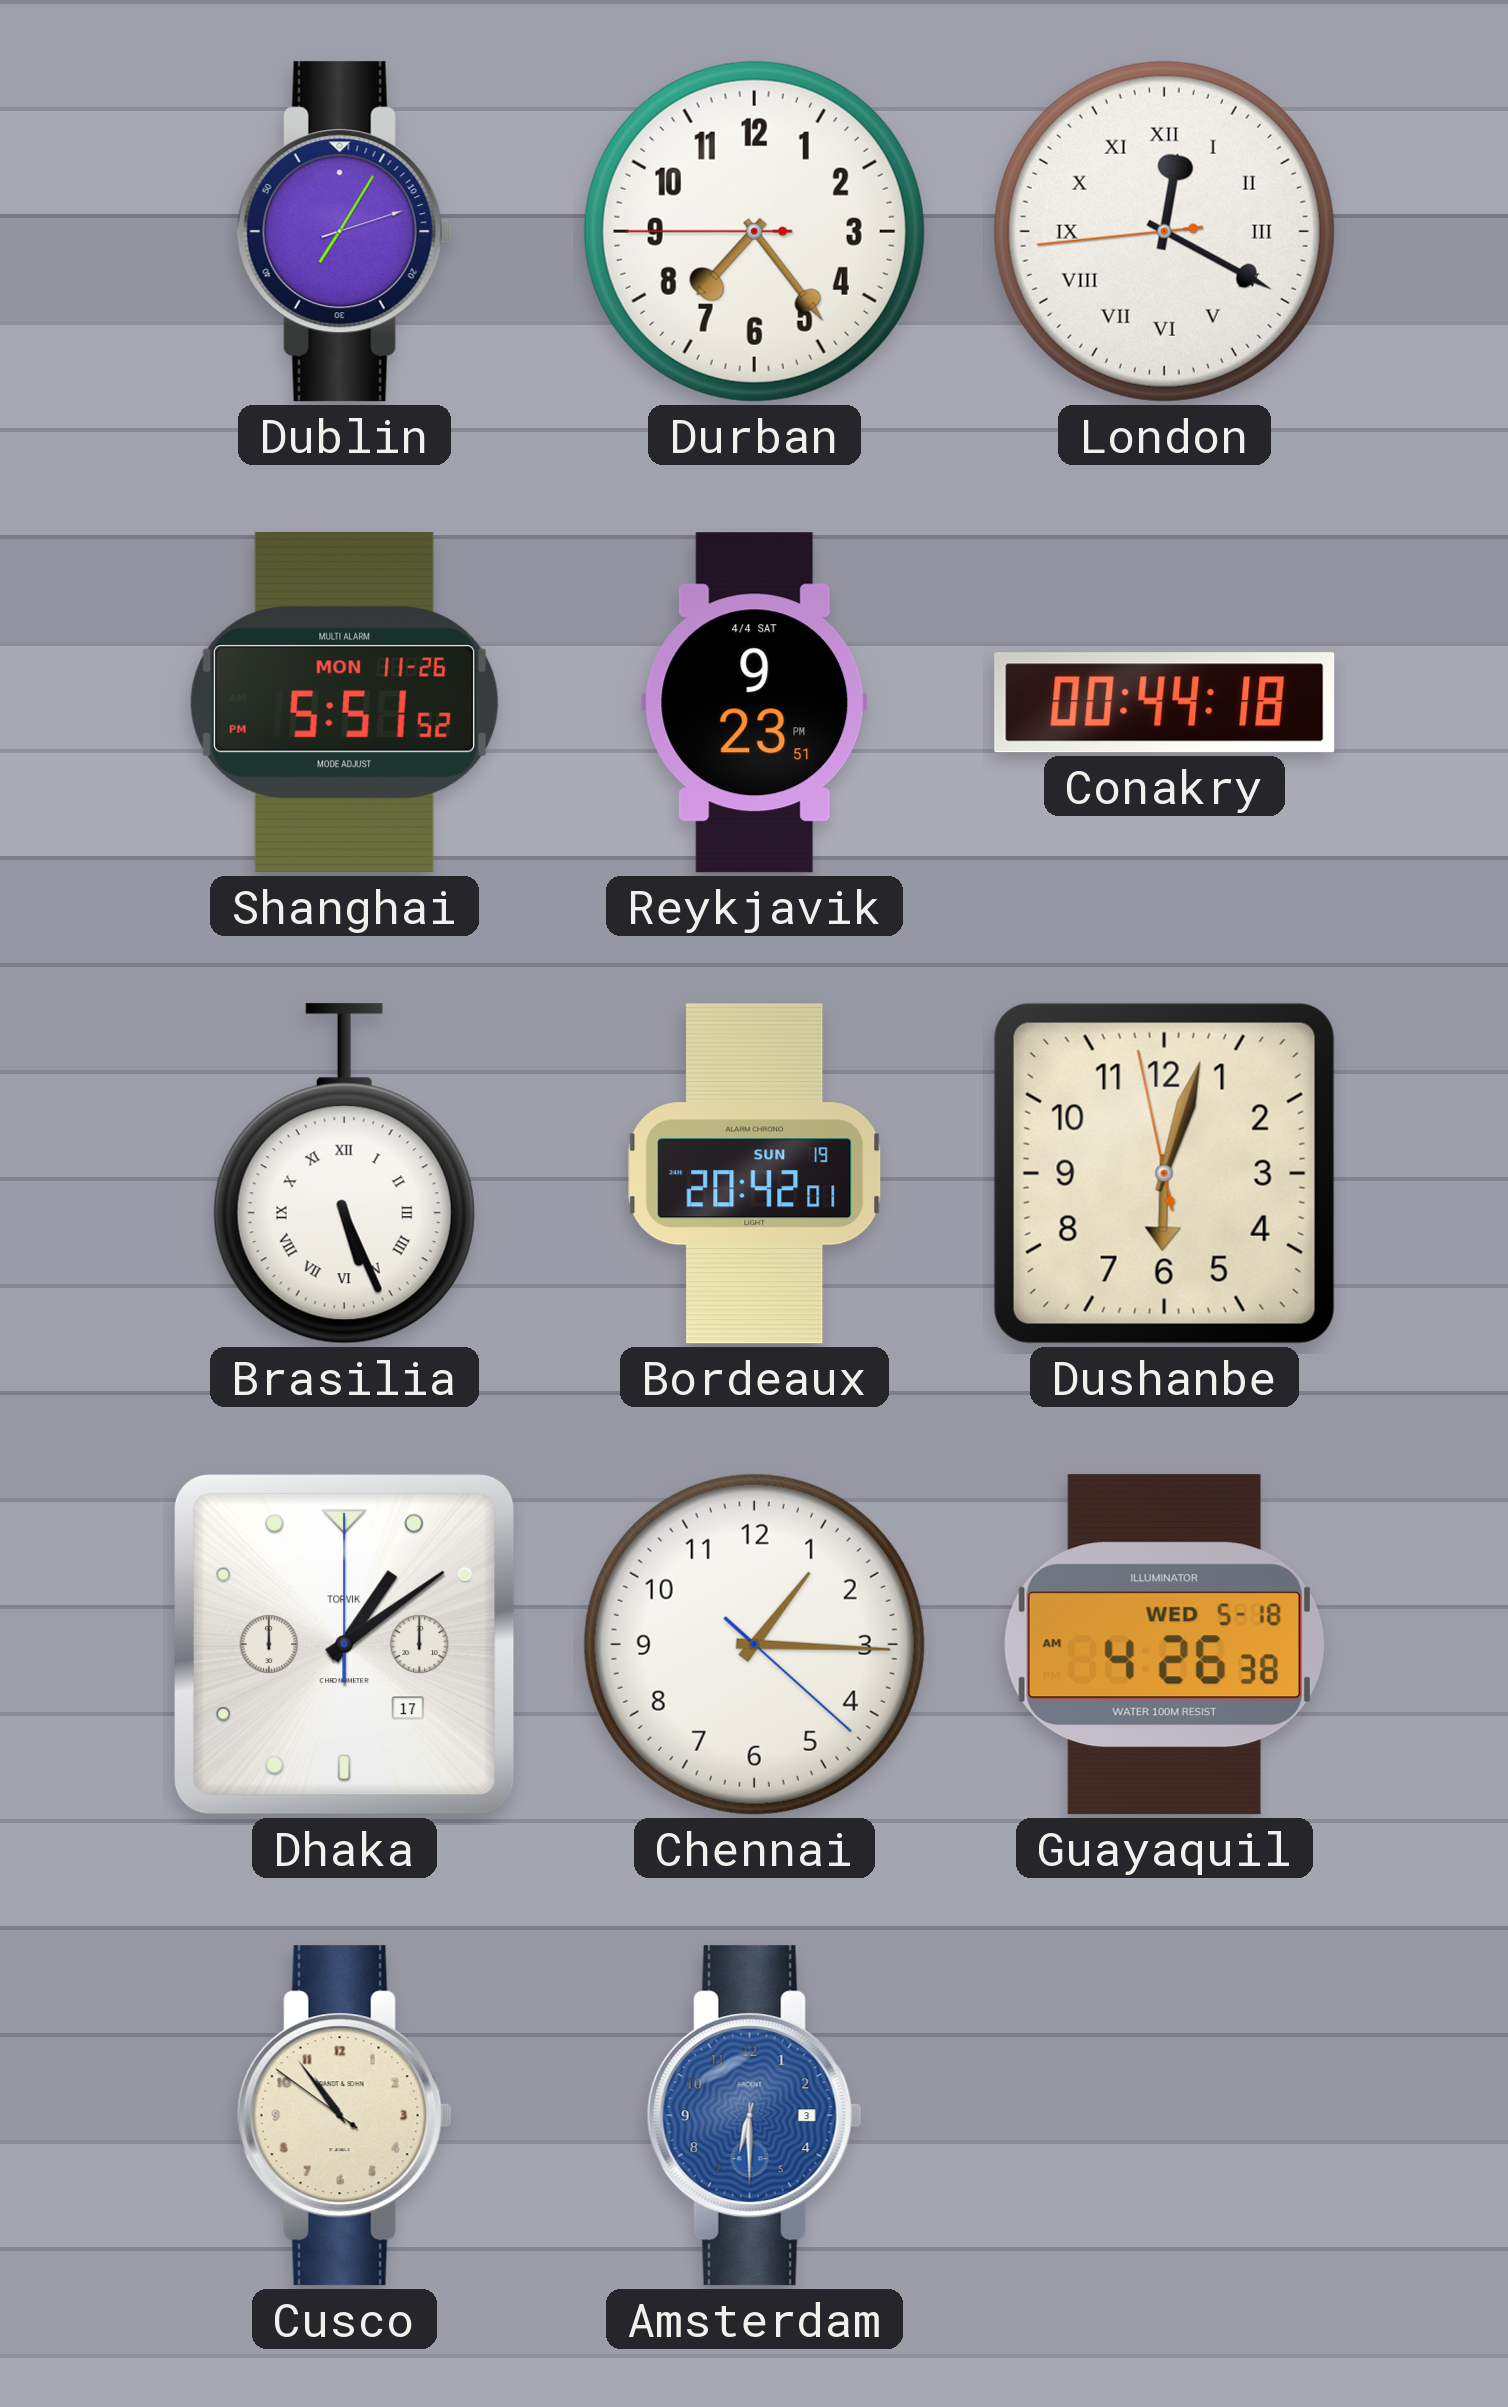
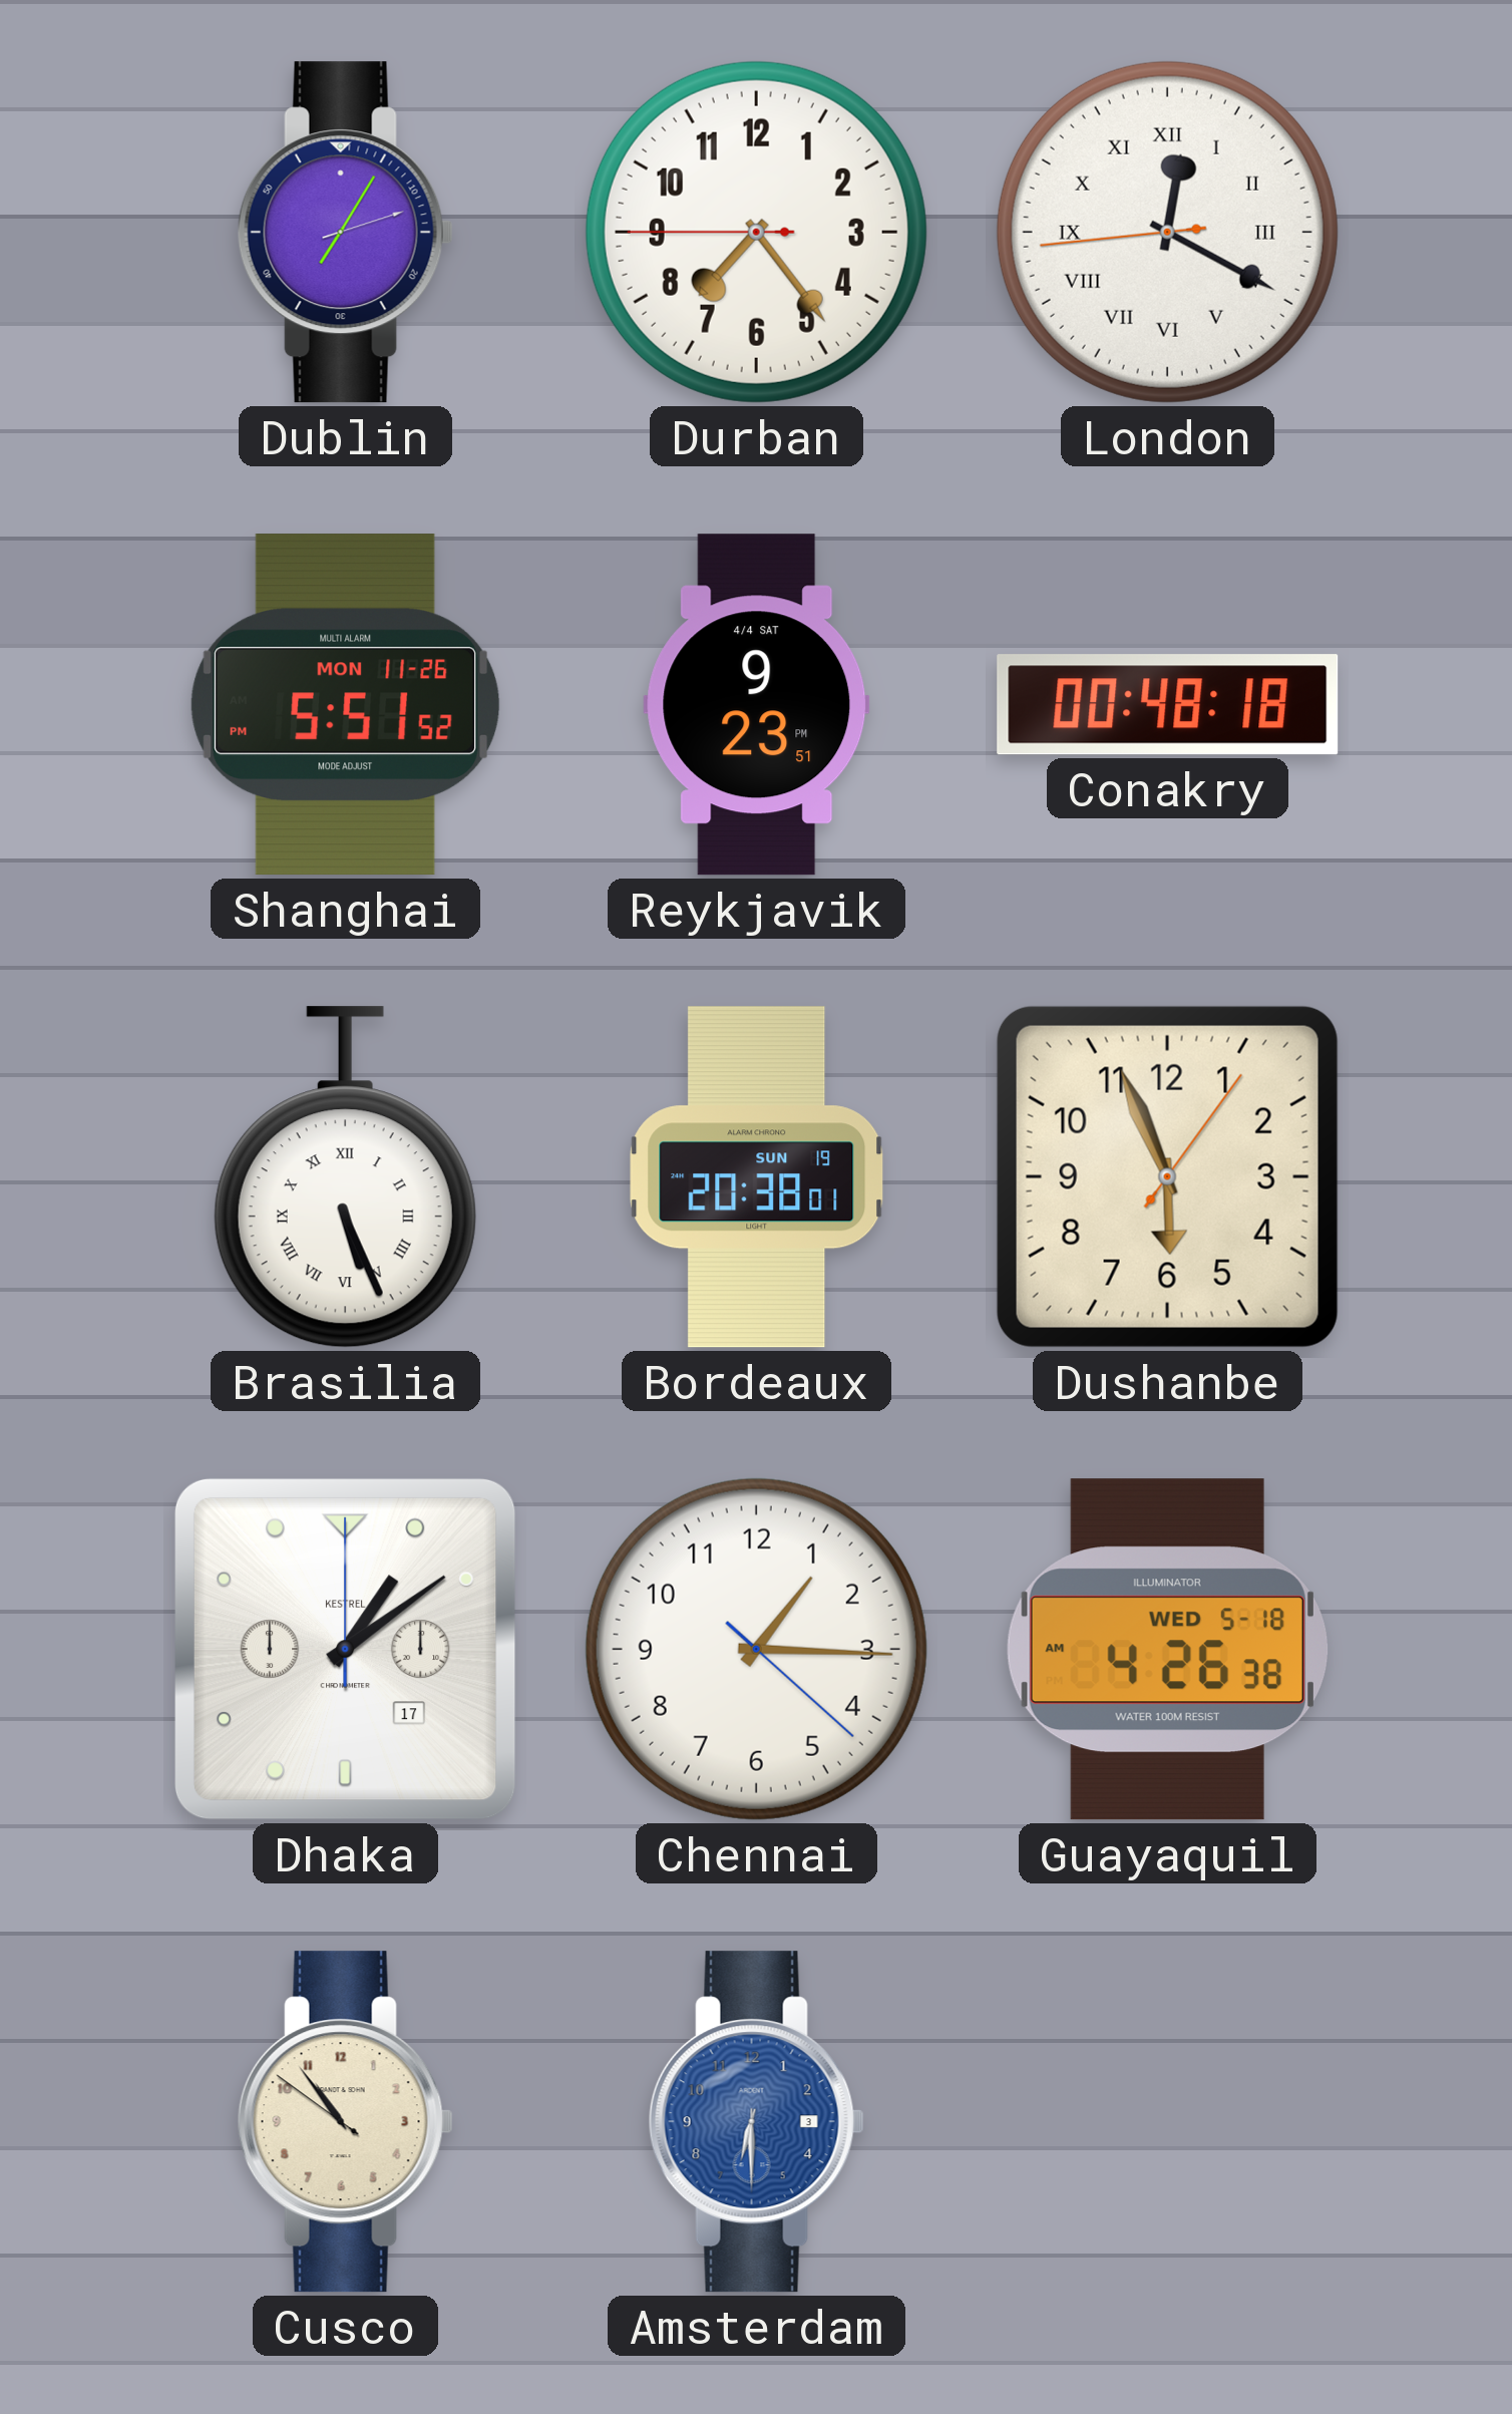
Conakry: 00:44 -> 00:48
Bordeaux: 20:42 -> 20:38
Dushanbe: 6:02 -> 5:56
Dhaka brand: TORVIK -> KESTREL
